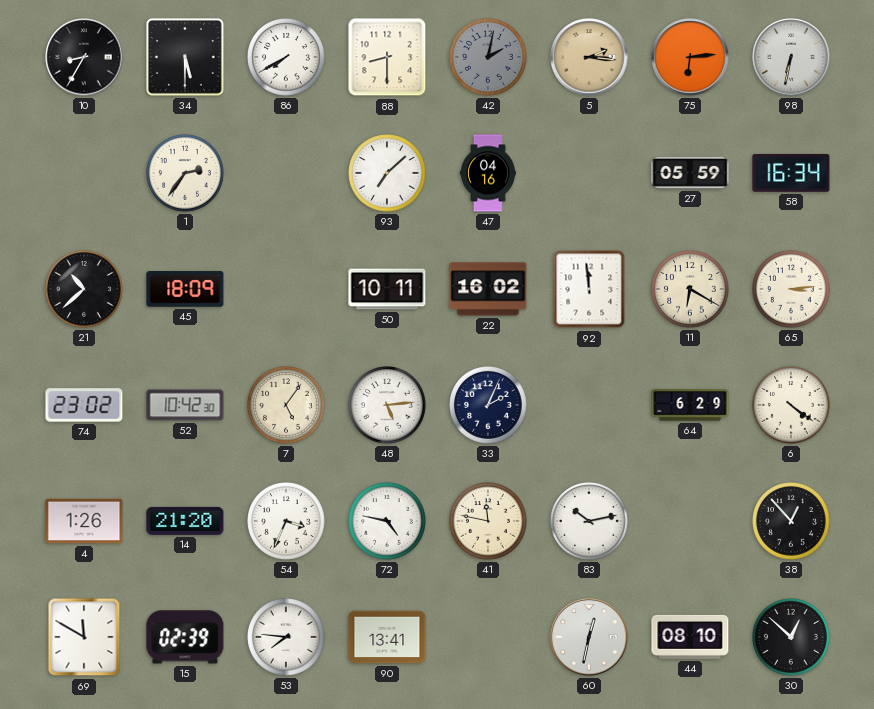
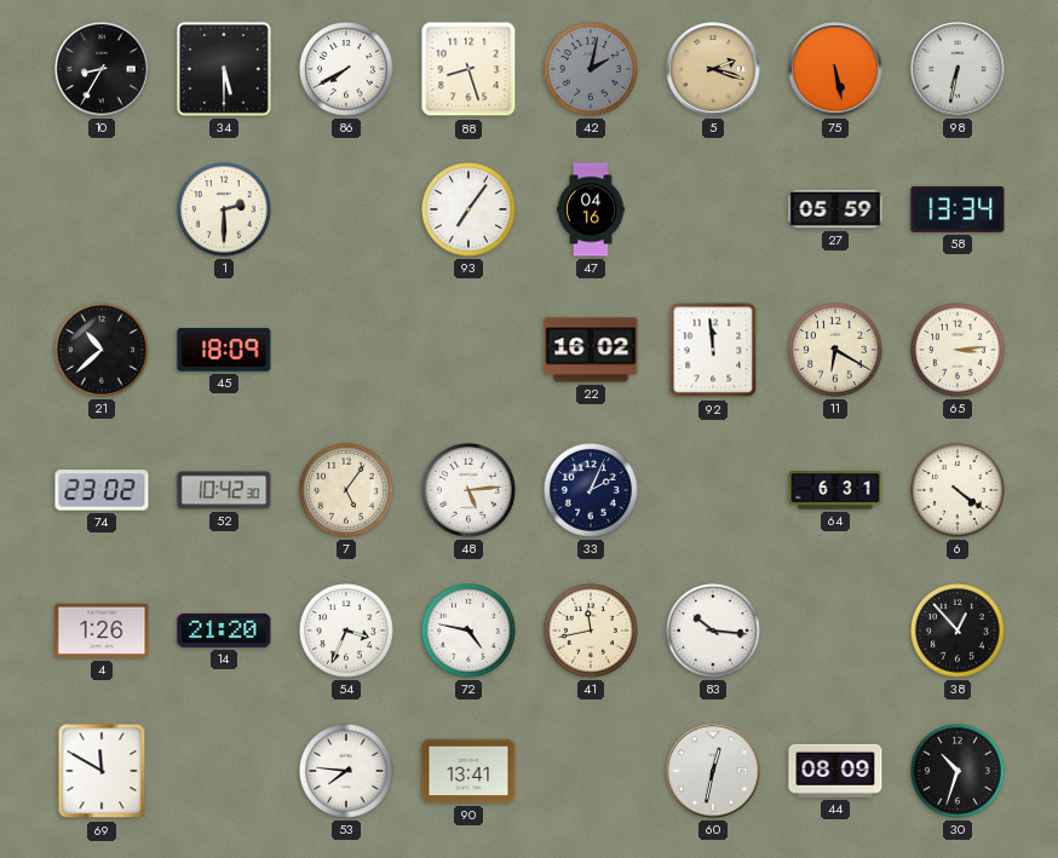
88: 8:30 -> 8:27
5: 2:16 -> 2:18
75: 6:14 -> 5:28
1: 2:36 -> 2:30
93: 7:08 -> 7:06
58: 16:34 -> 13:34
50: 10:11 -> none
64: 6:29 -> 6:31
41: 11:47 -> 11:43
83: 10:13 -> 10:16
15: 02:39 -> none
44: 08:10 -> 08:09
30: 12:52 -> 10:33
